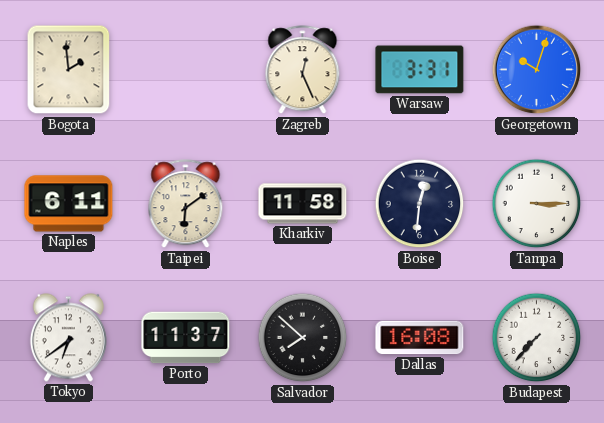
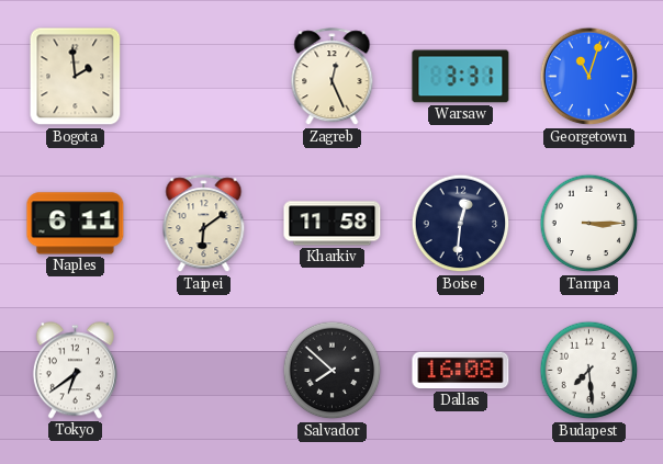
Georgetown: 10:03 -> 11:03
Porto: 11:37 -> none
Budapest: 7:37 -> 7:29
